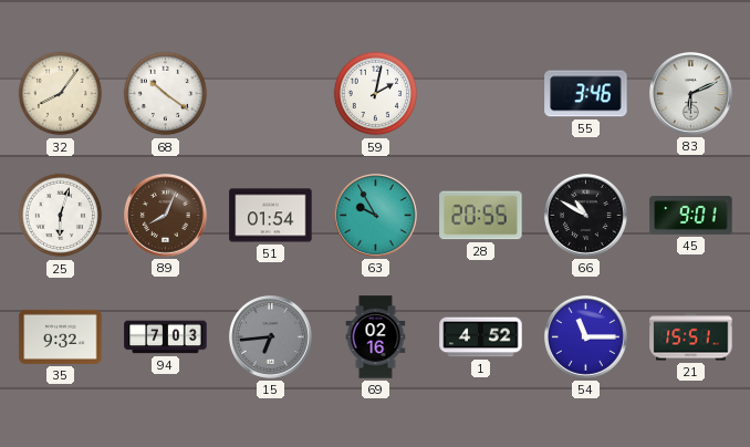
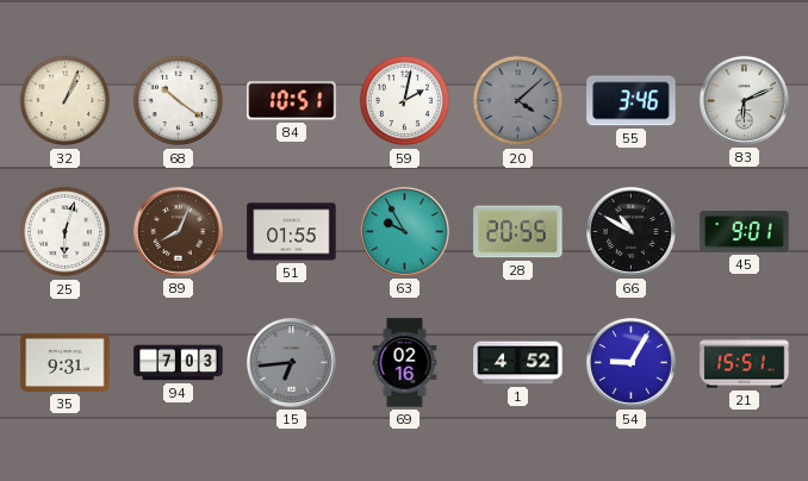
32: 8:06 -> 1:04
84: none -> 10:51
20: none -> 4:08
51: 01:54 -> 01:55
35: 9:32 -> 9:31
54: 11:15 -> 9:05
